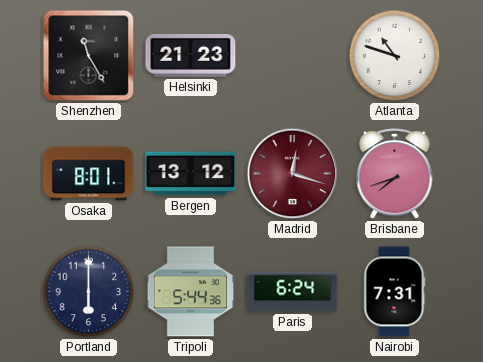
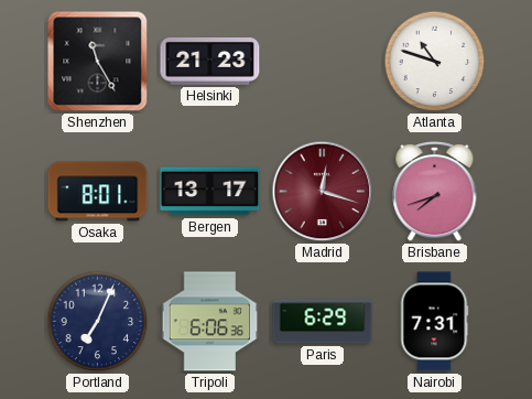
Bergen: 13:12 -> 13:17
Portland: 6:00 -> 7:04
Tripoli: 5:44 -> 6:06
Paris: 6:24 -> 6:29
